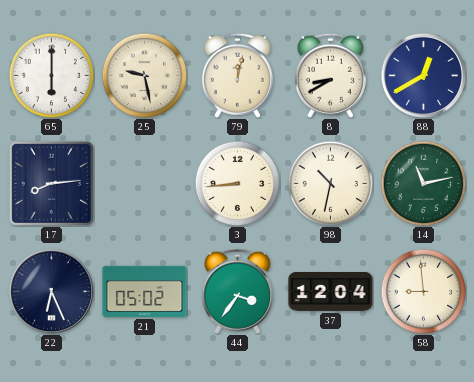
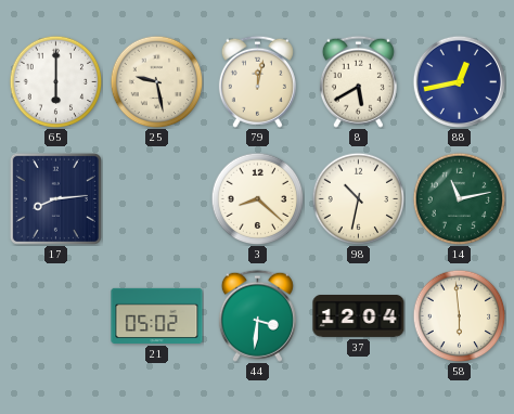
8: 8:40 -> 5:40
88: 12:40 -> 12:43
3: 8:44 -> 8:22
22: 6:26 -> none
44: 3:36 -> 3:31
58: 8:59 -> 5:59
